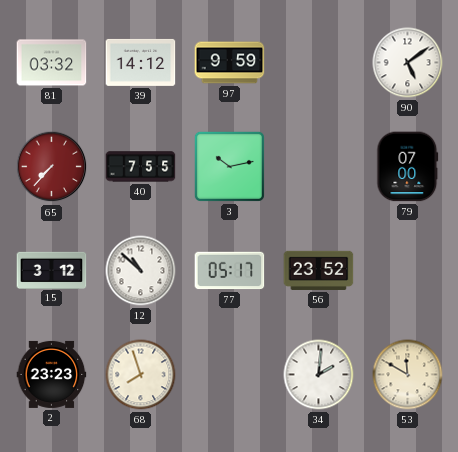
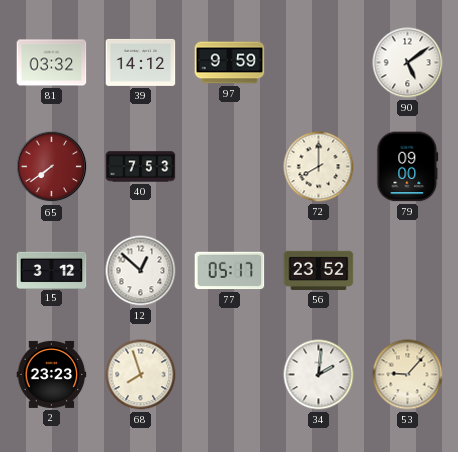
65: 7:37 -> 7:39
40: 7:55 -> 7:53
3: 10:13 -> none
72: none -> 8:00
79: 07:00 -> 09:00
12: 10:52 -> 12:52
53: 11:50 -> 9:07
